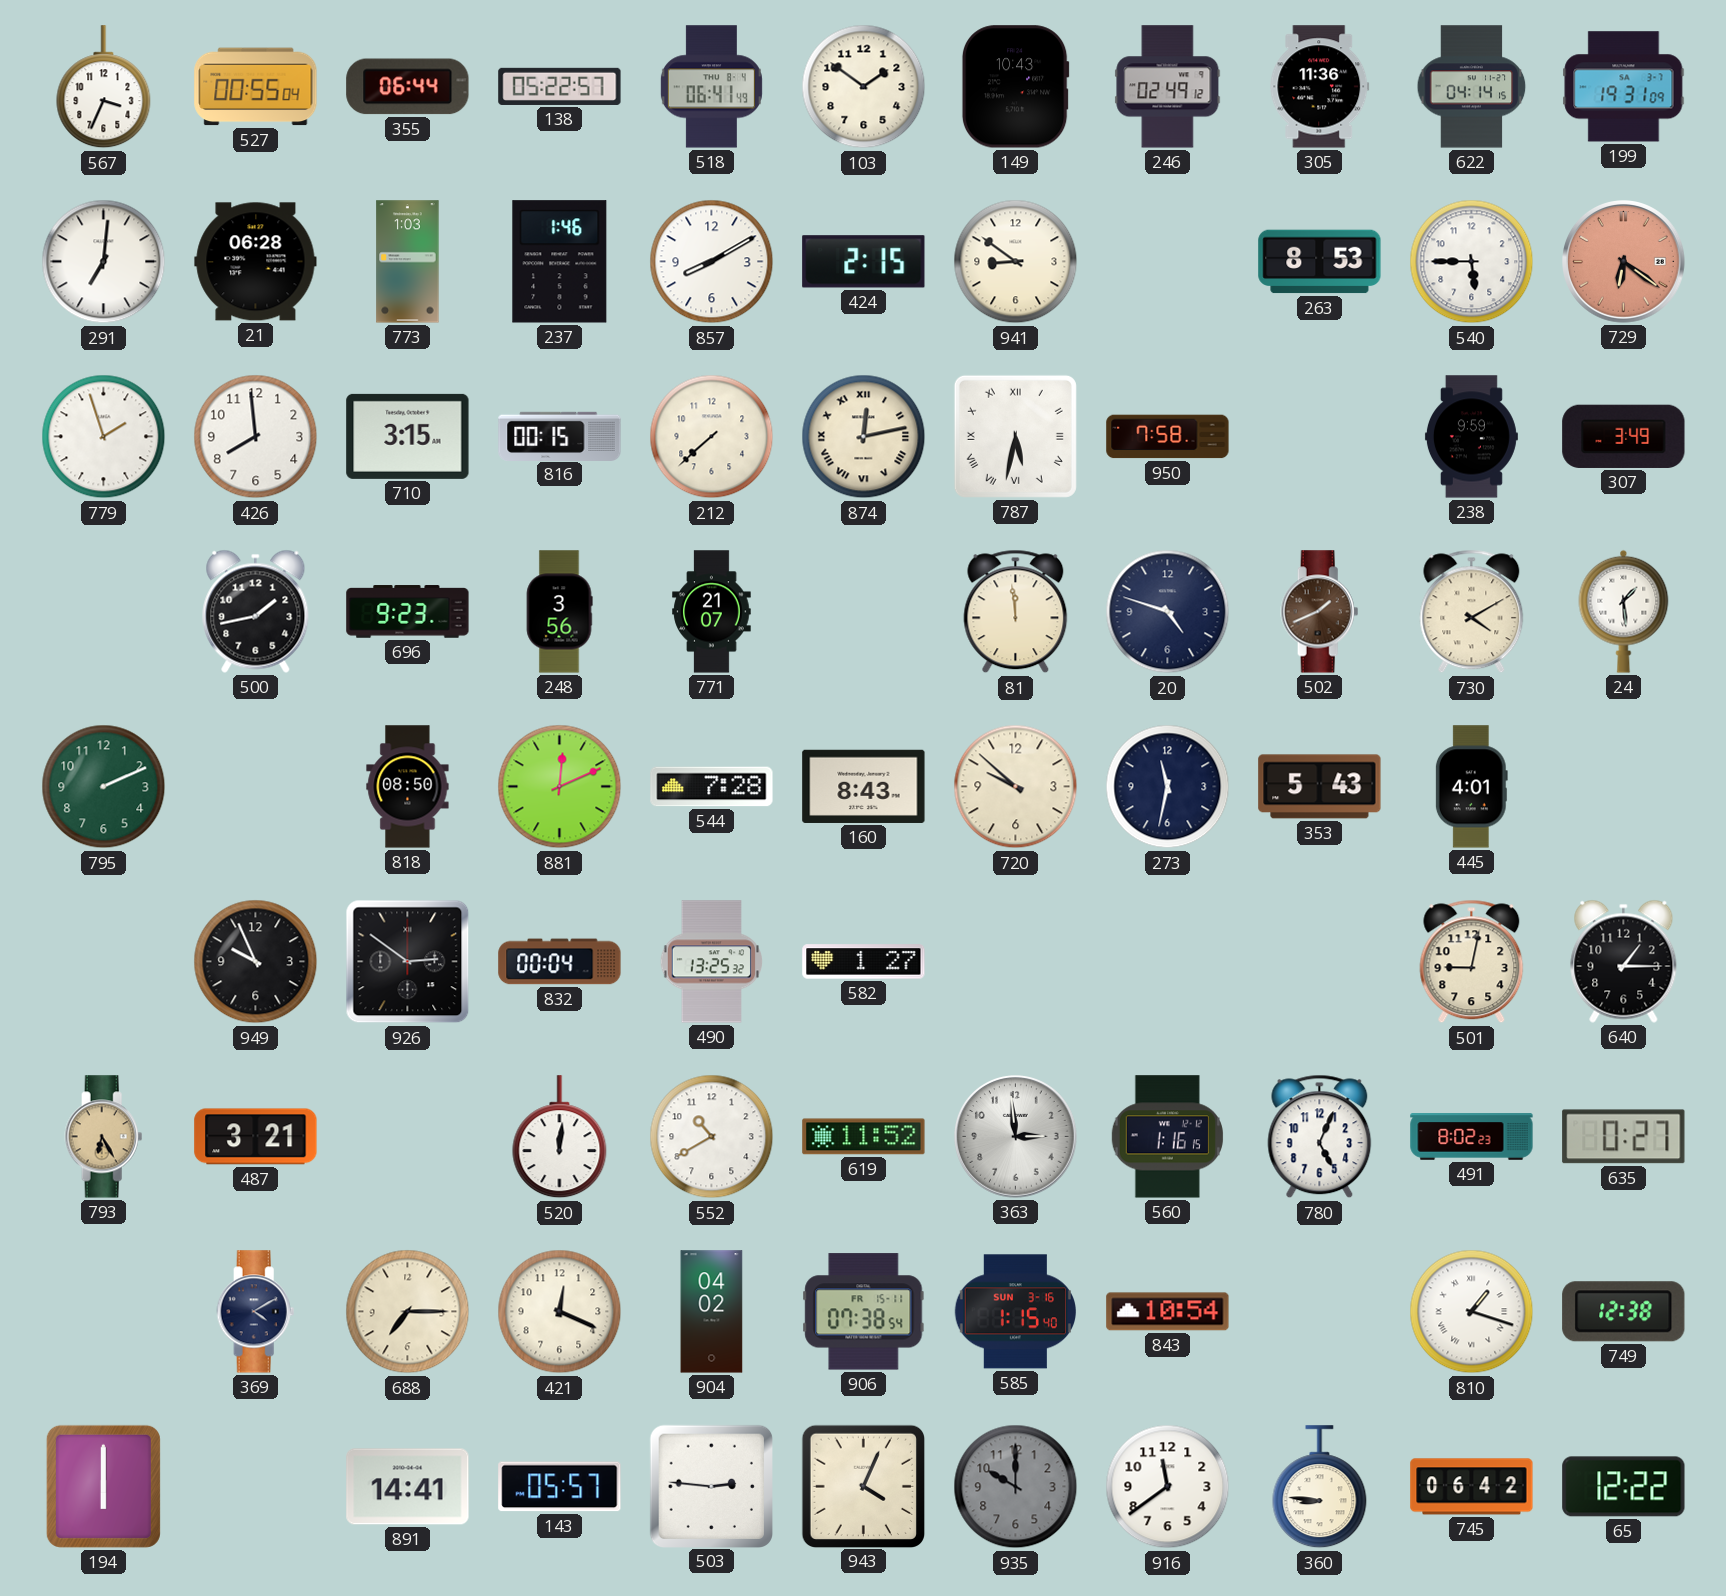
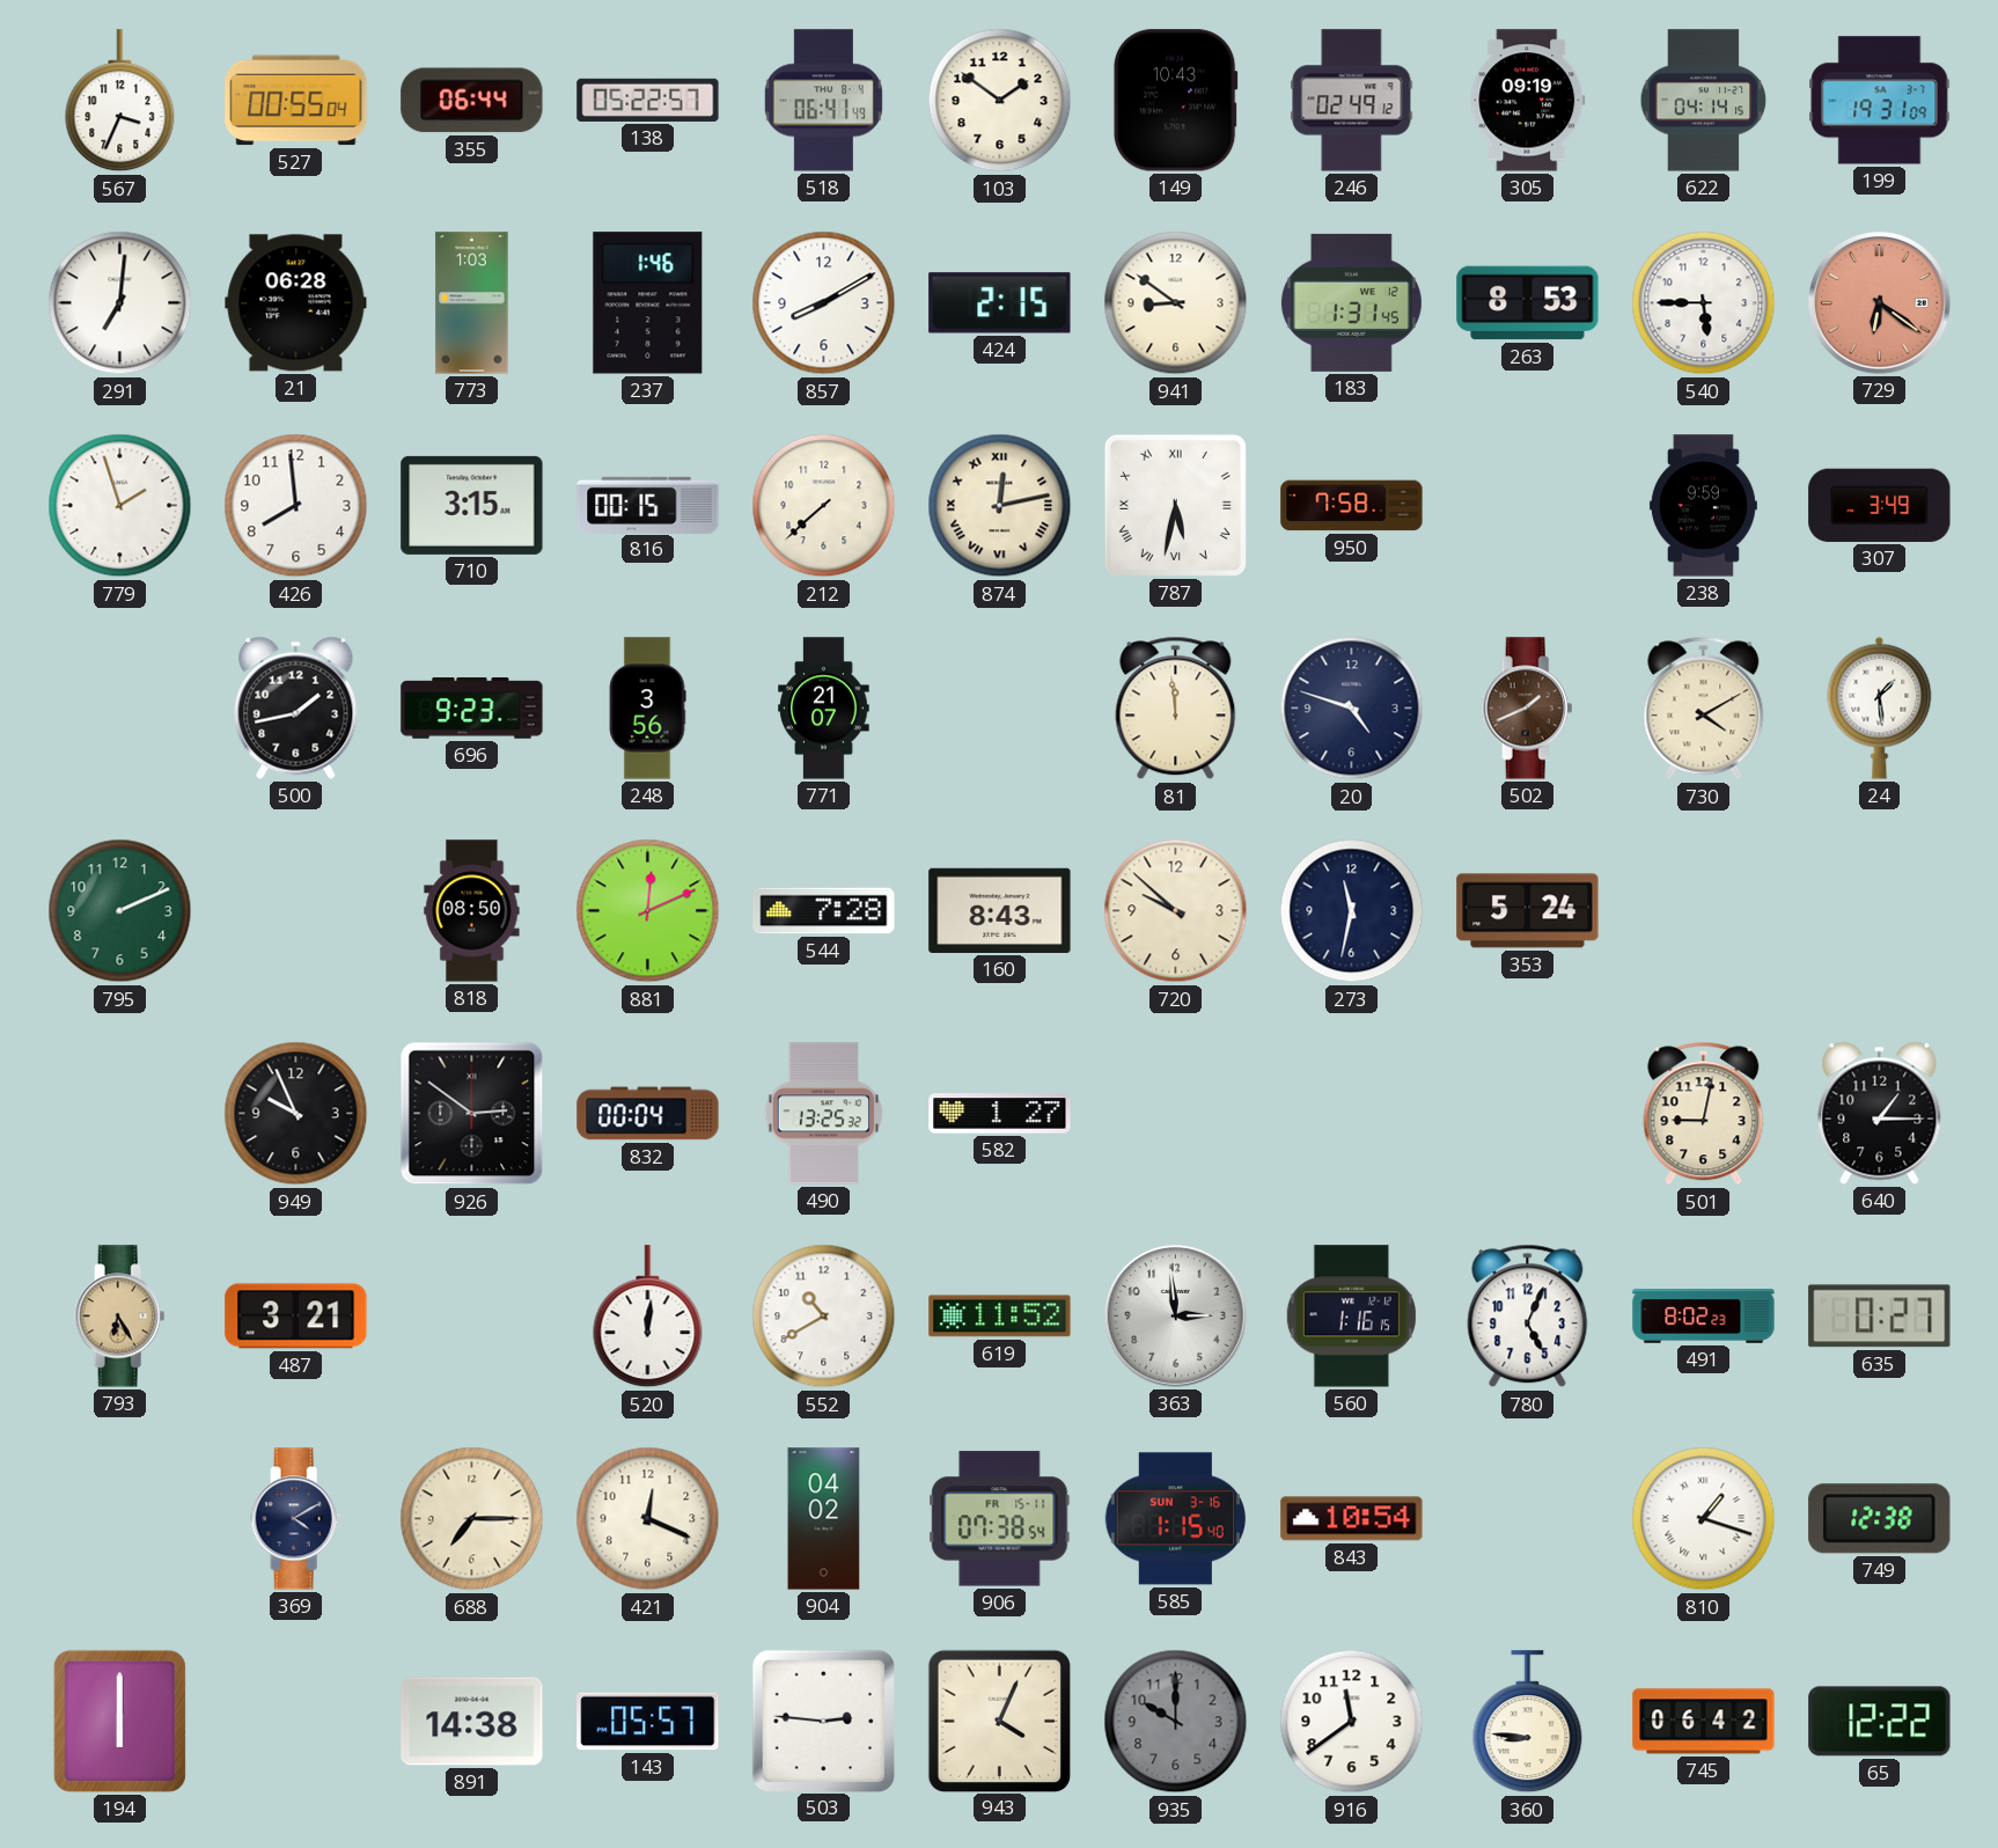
305: 11:36 -> 09:19
183: none -> 1:31
353: 5:43 -> 5:24
445: 4:01 -> none
891: 14:41 -> 14:38
